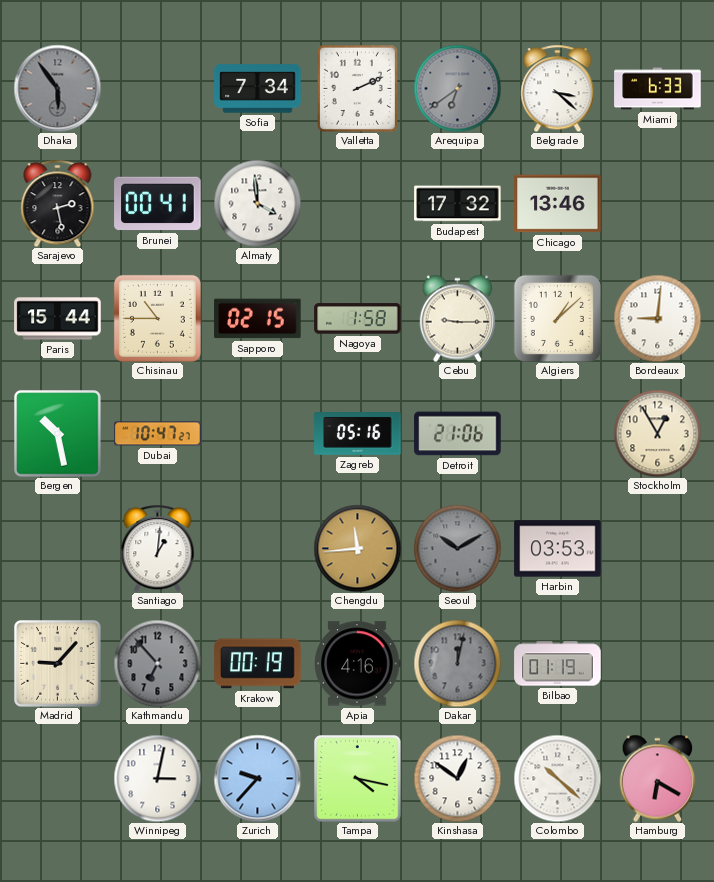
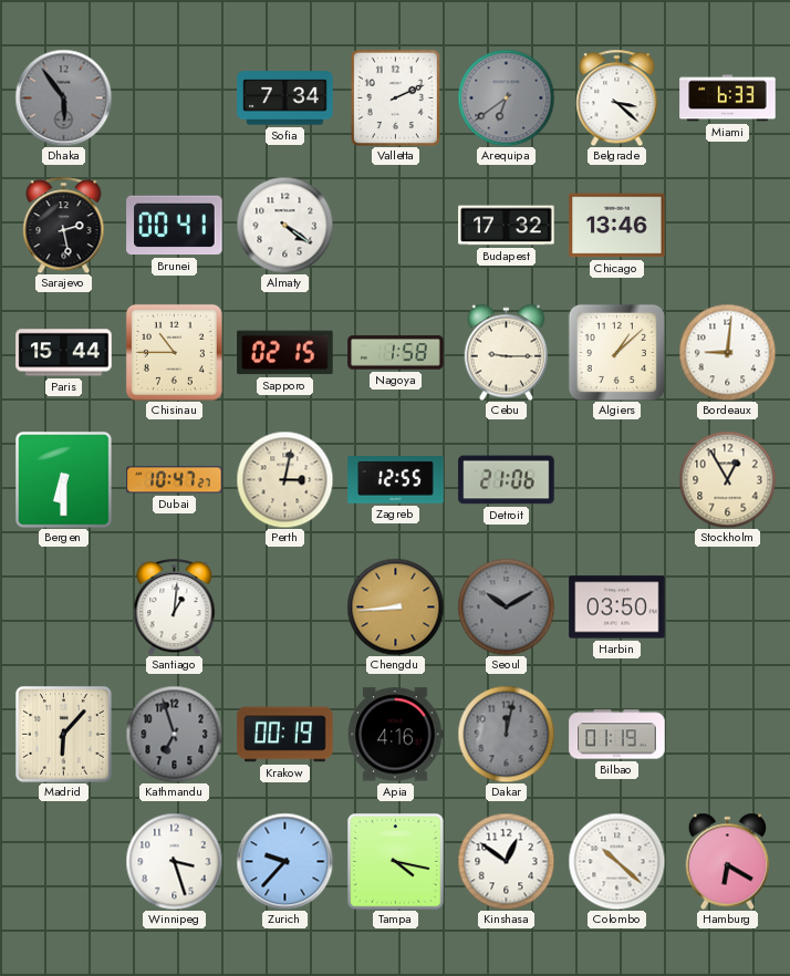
Almaty: 3:59 -> 4:21
Bergen: 10:28 -> 6:30
Perth: none -> 3:02
Zagreb: 05:16 -> 12:55
Chengdu: 11:44 -> 8:44
Harbin: 03:53 -> 03:50
Madrid: 9:07 -> 6:07
Kathmandu: 6:53 -> 6:57
Winnipeg: 3:02 -> 3:27
